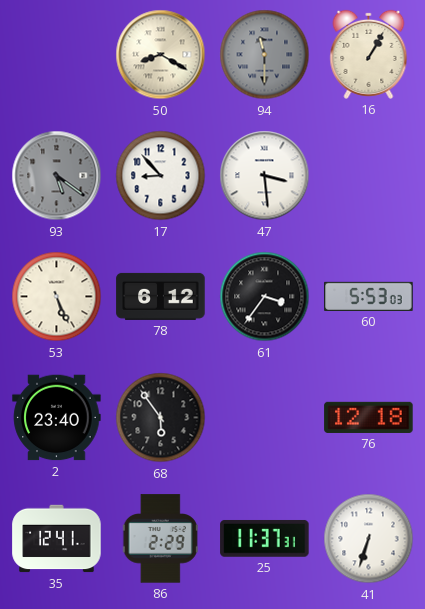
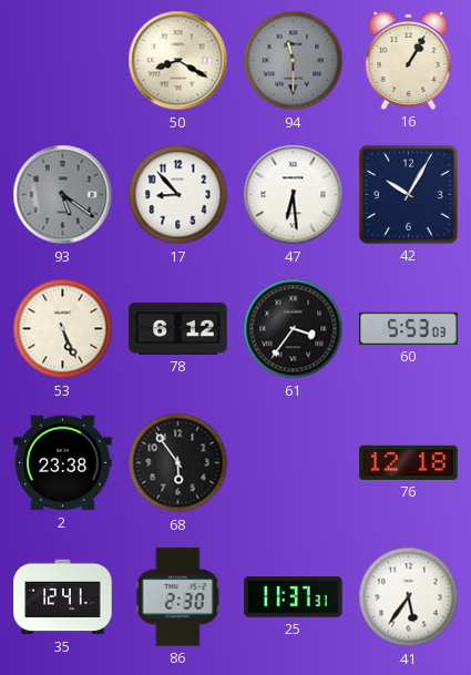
47: 3:29 -> 6:29
42: none -> 10:05
2: 23:40 -> 23:38
86: 2:29 -> 2:30
41: 6:33 -> 5:36
